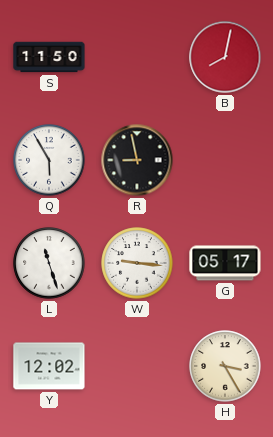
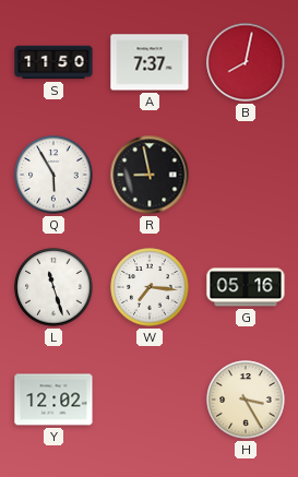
A: none -> 7:37
W: 9:16 -> 7:16
G: 05:17 -> 05:16
